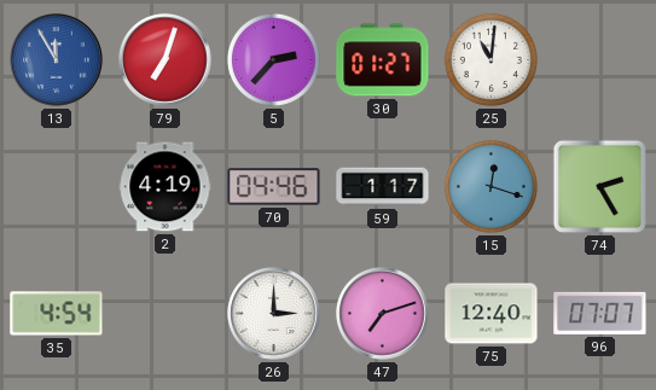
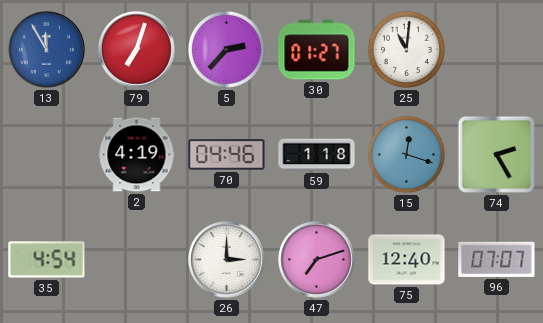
59: 1:17 -> 1:18
